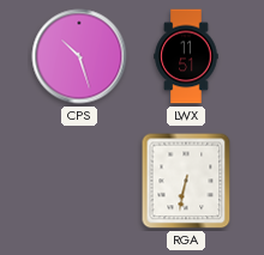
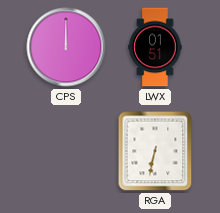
CPS: 10:27 -> 12:00
LWX: 11:51 -> 01:51
